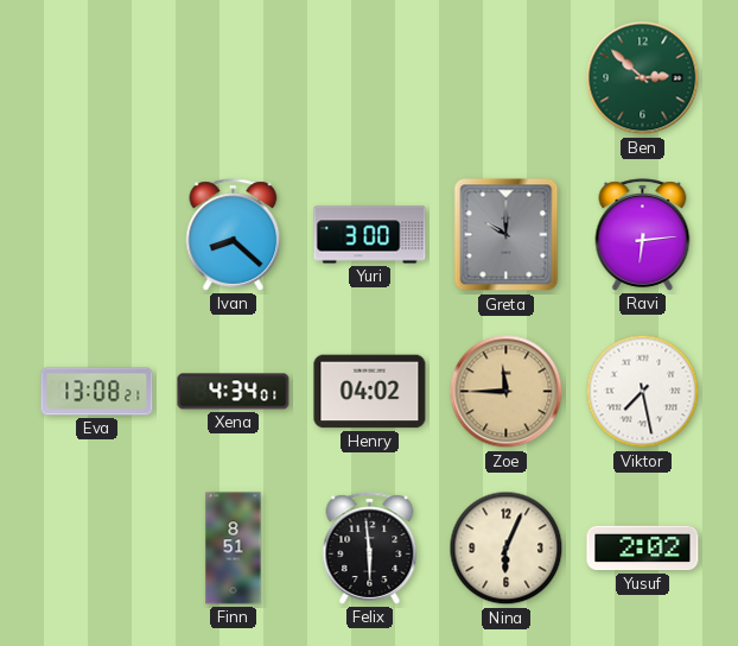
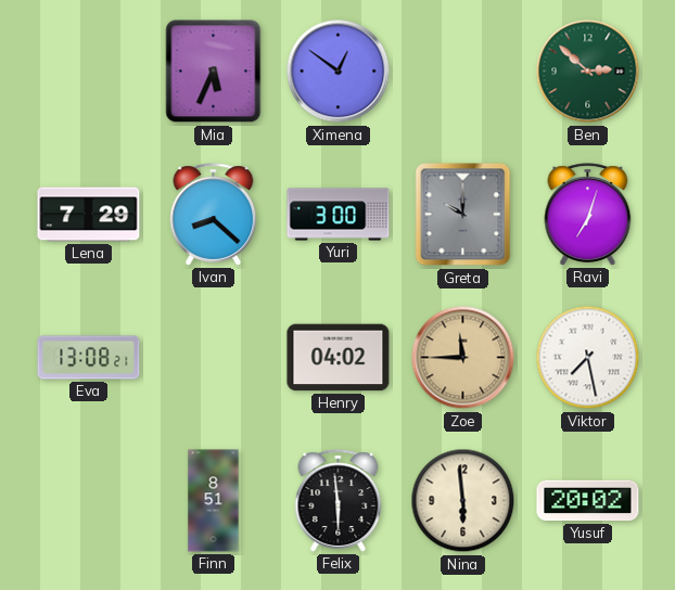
Mia: none -> 5:34
Ximena: none -> 12:51
Lena: none -> 7:29
Ravi: 6:14 -> 7:03
Xena: 4:34 -> none
Nina: 6:04 -> 5:59
Yusuf: 2:02 -> 20:02
